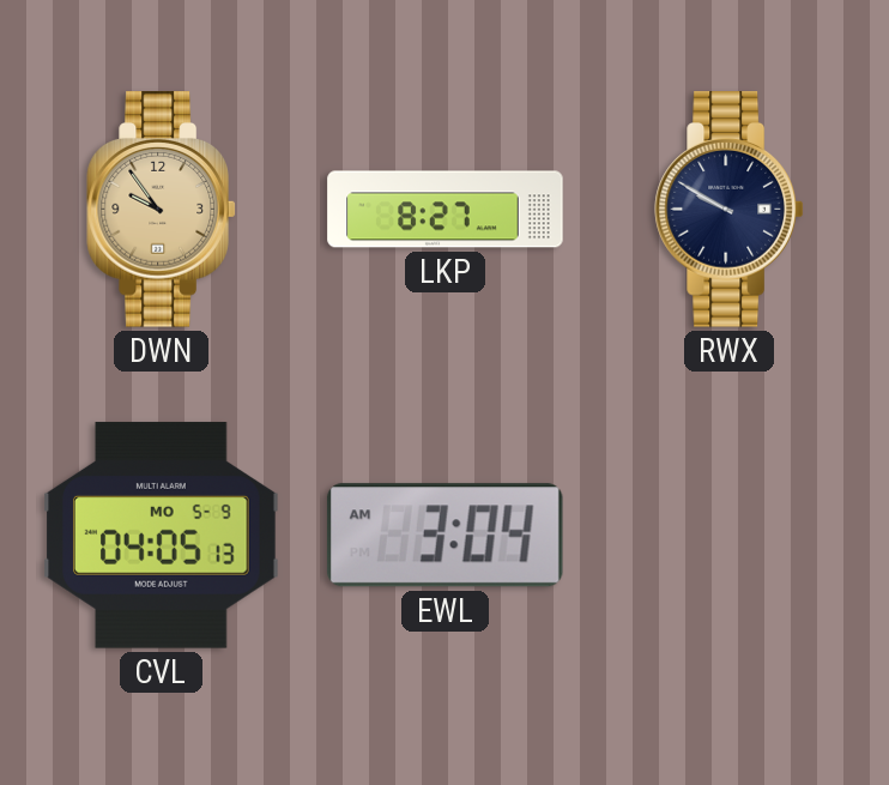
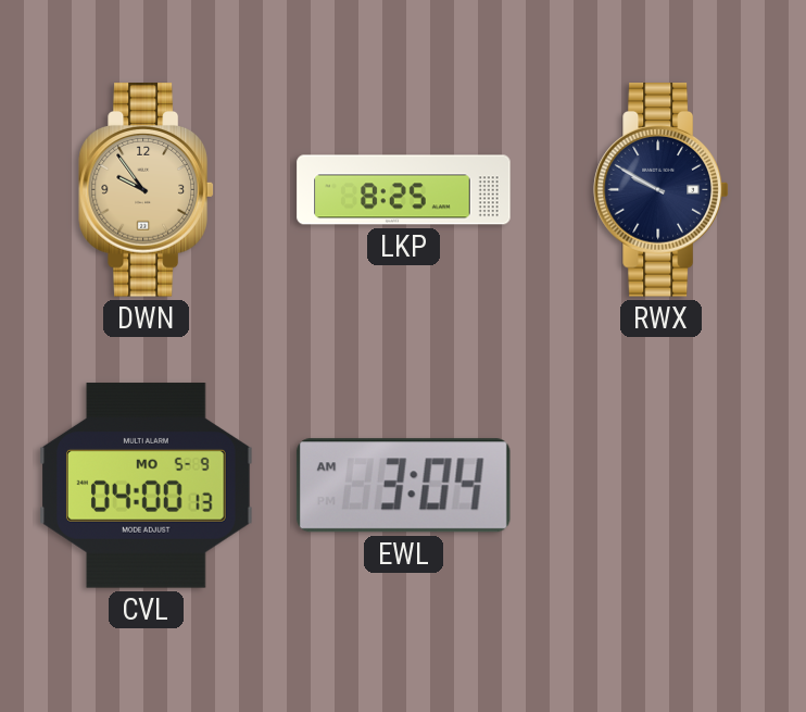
LKP: 8:27 -> 8:25
CVL: 04:05 -> 04:00
